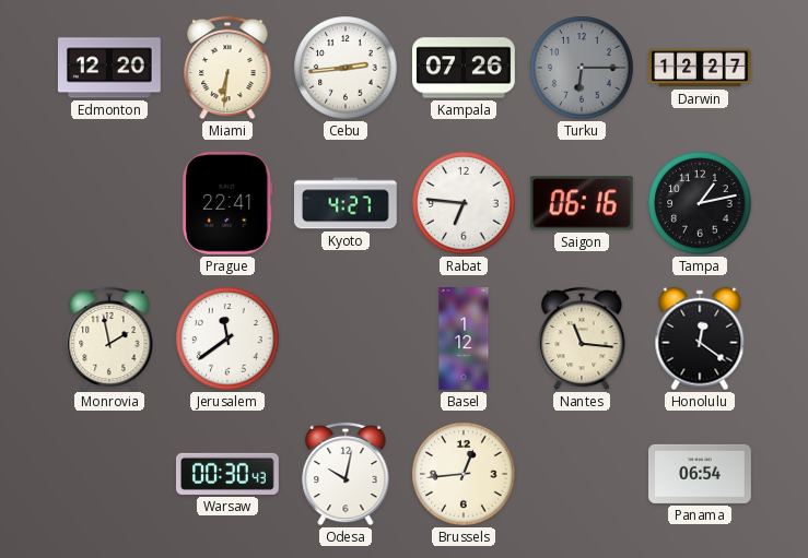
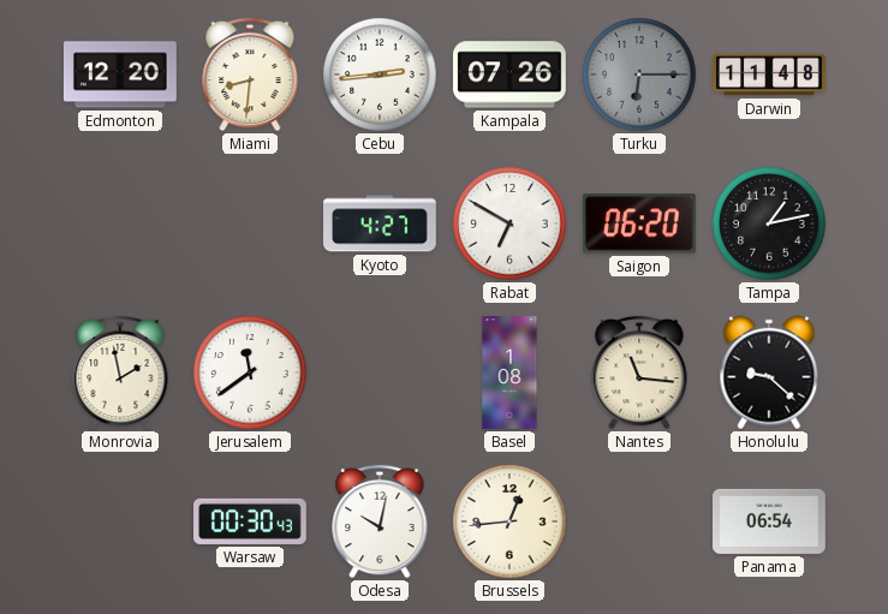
Miami: 6:31 -> 8:31
Darwin: 12:27 -> 11:48
Prague: 22:41 -> none
Rabat: 6:46 -> 6:50
Saigon: 06:16 -> 06:20
Basel: 1:12 -> 1:08
Honolulu: 12:21 -> 9:22
